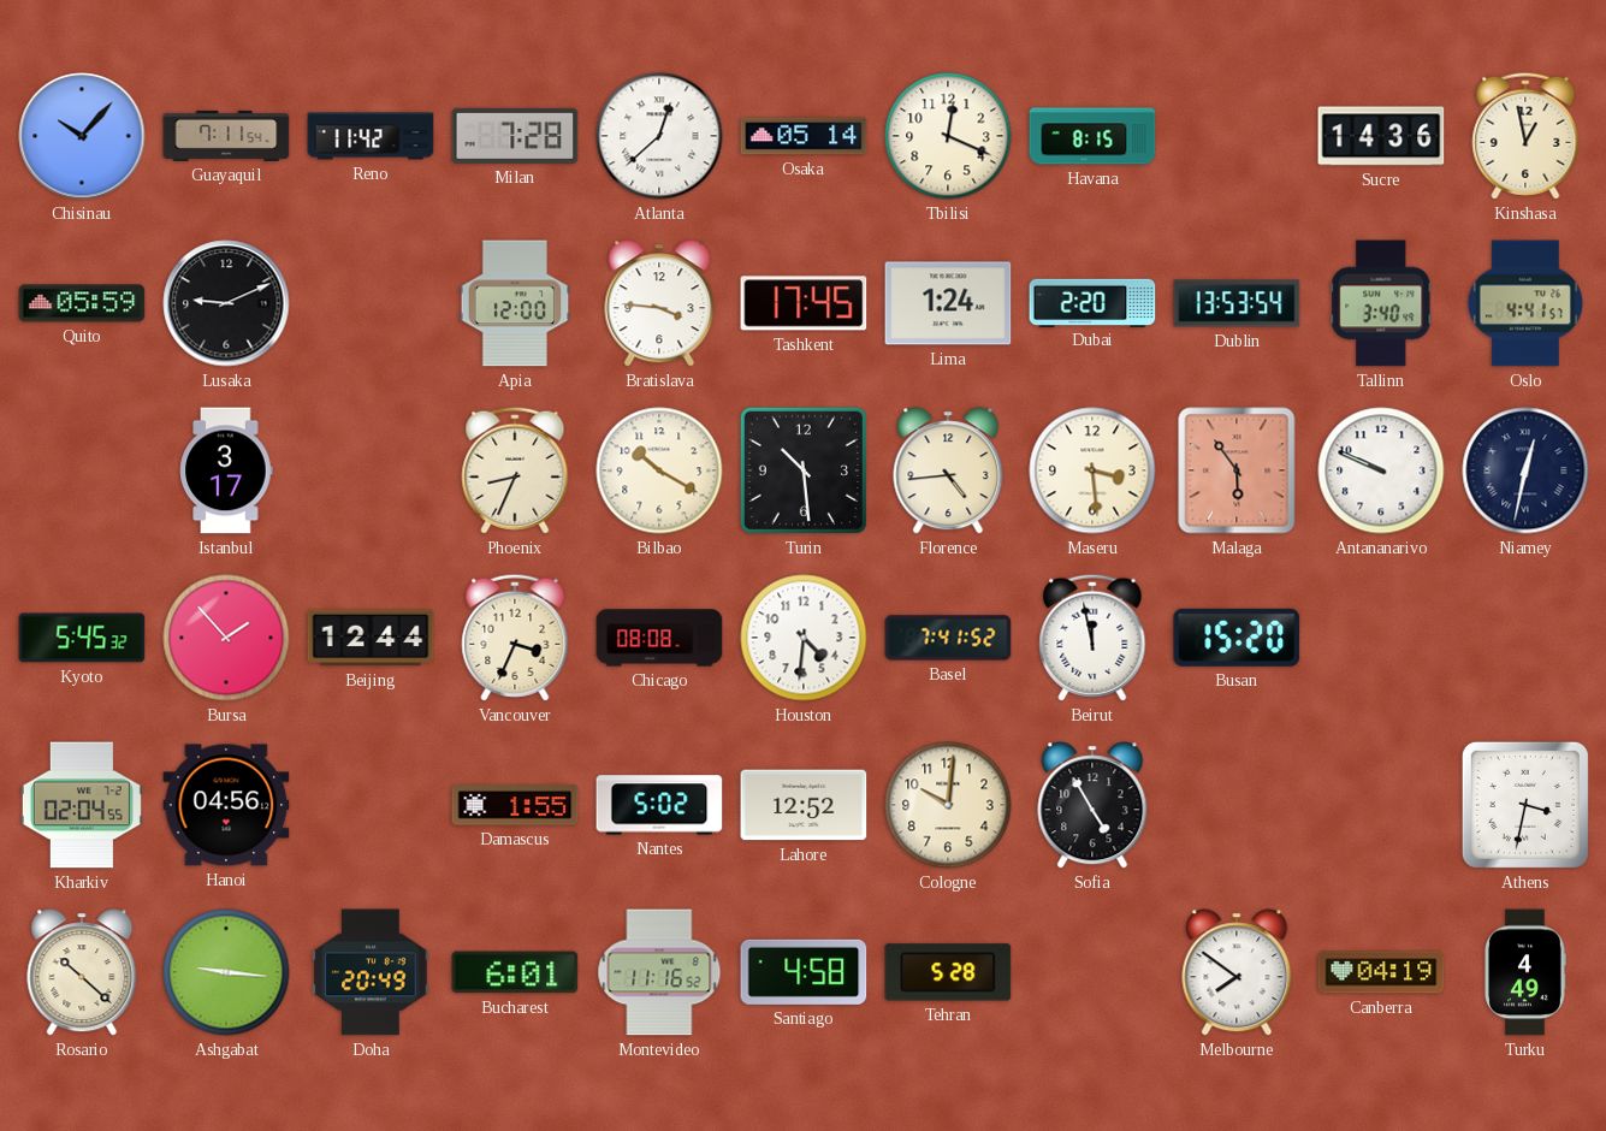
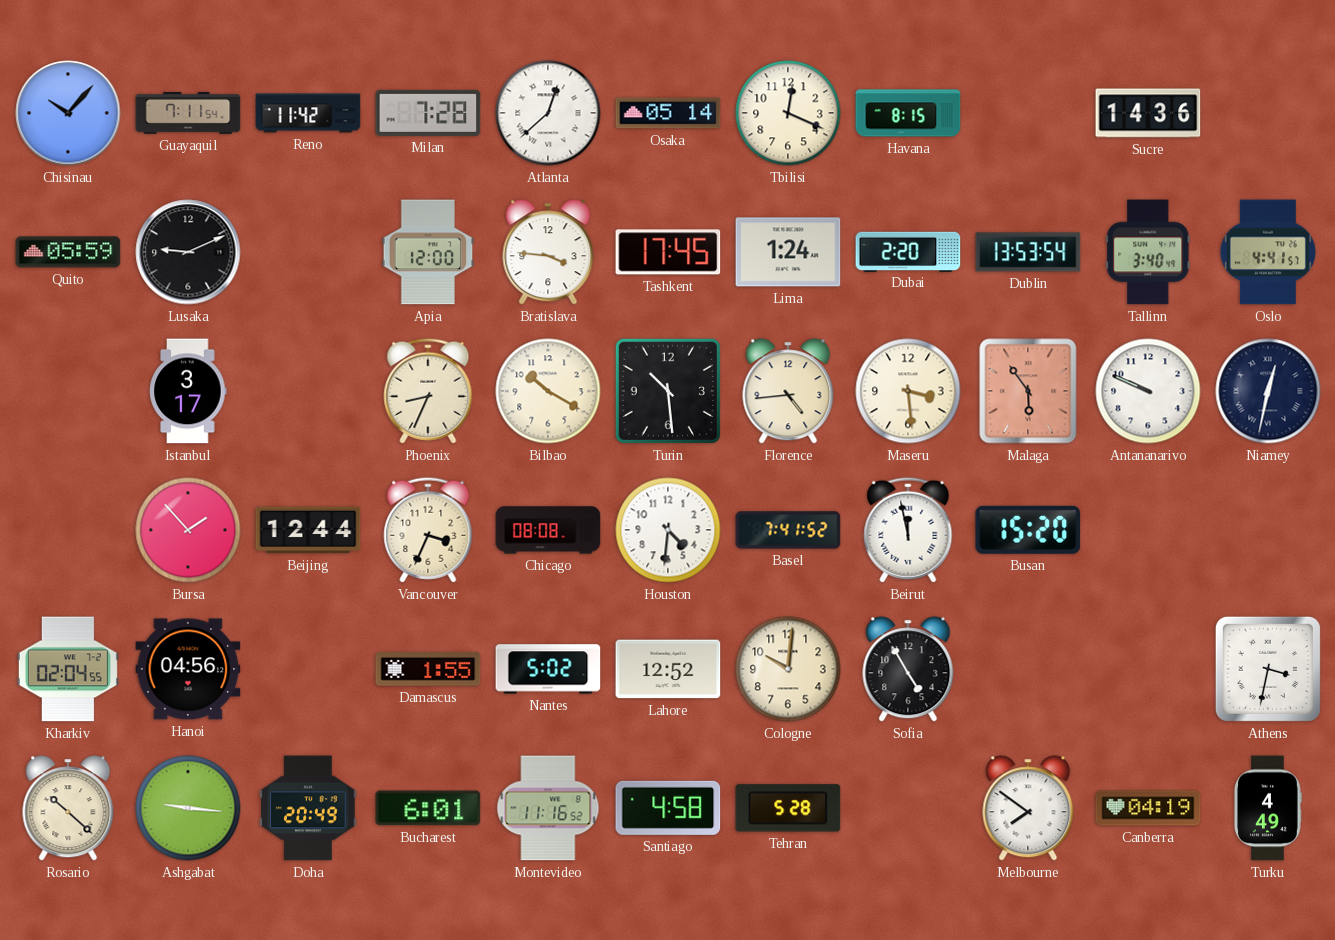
Kinshasa: 12:58 -> none
Kyoto: 5:45 -> none
